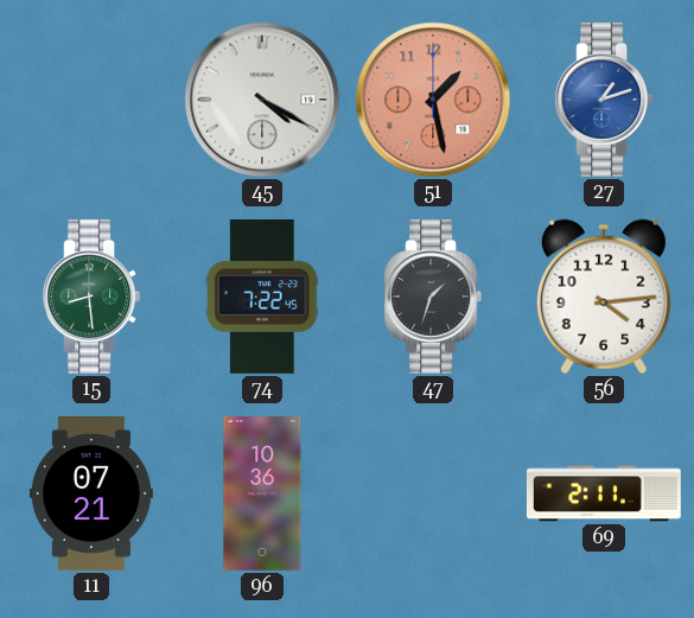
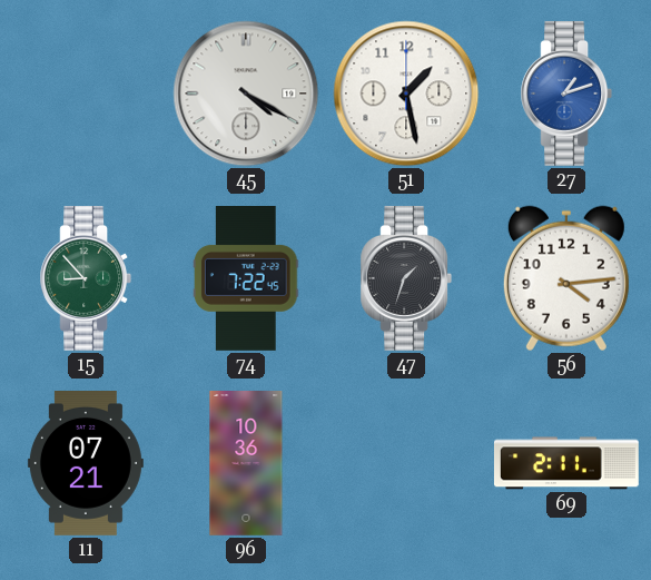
51 dial: salmon -> white
15: 8:29 -> 8:53
